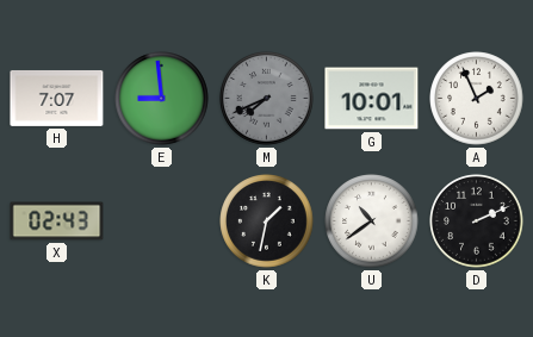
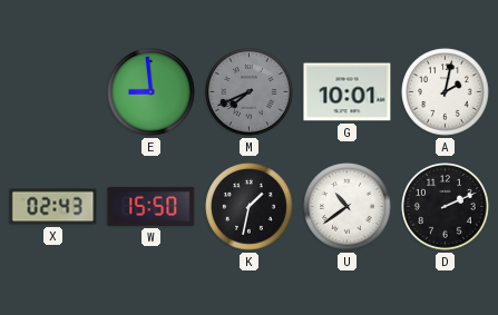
H: 7:07 -> none
A: 1:56 -> 2:02
W: none -> 15:50
